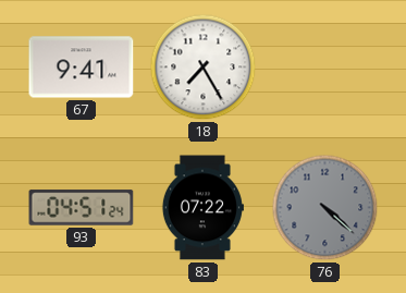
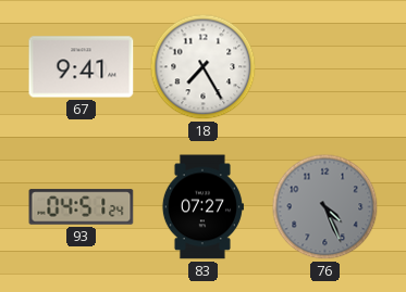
83: 07:22 -> 07:27
76: 4:22 -> 4:26
